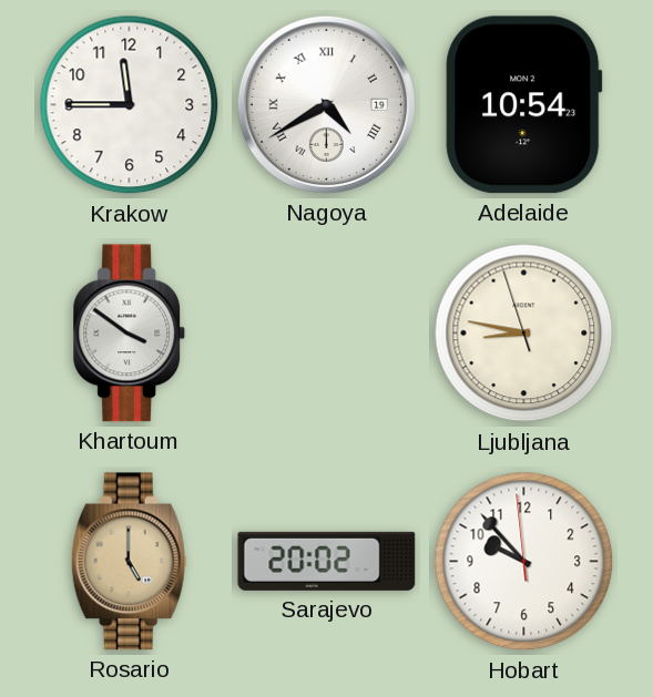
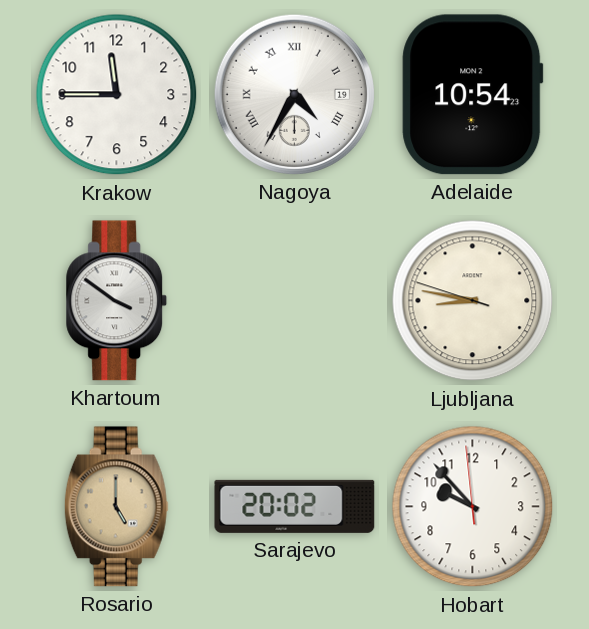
Nagoya: 4:40 -> 4:35
Ljubljana: 8:46:57 -> 8:46:48
